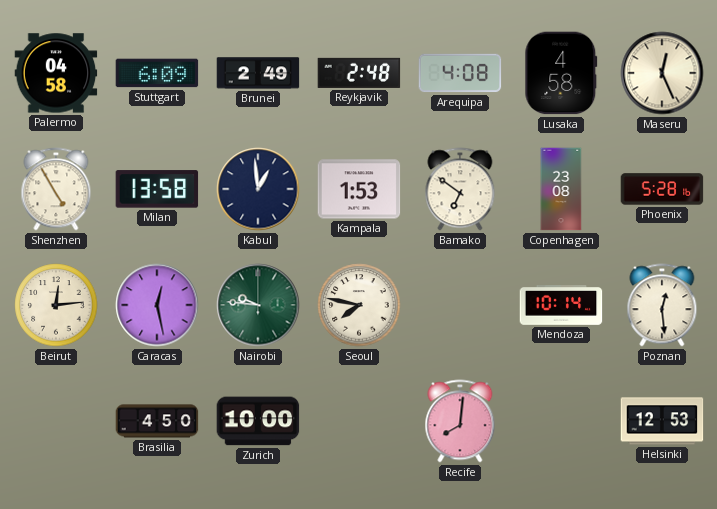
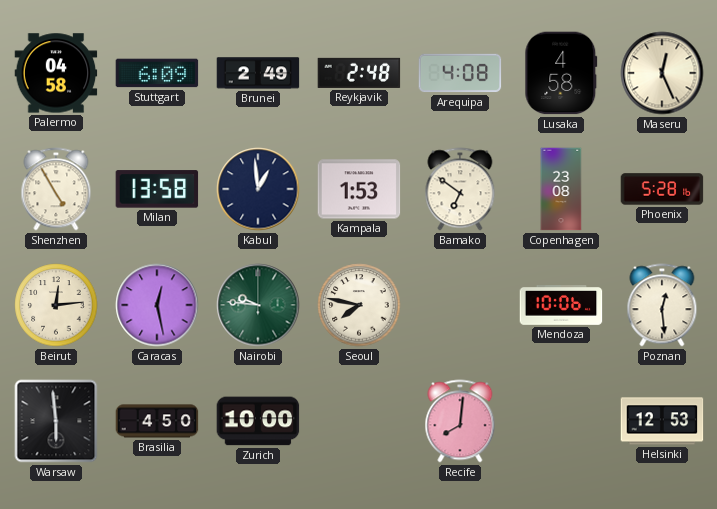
Mendoza: 10:14 -> 10:06
Warsaw: none -> 5:59
